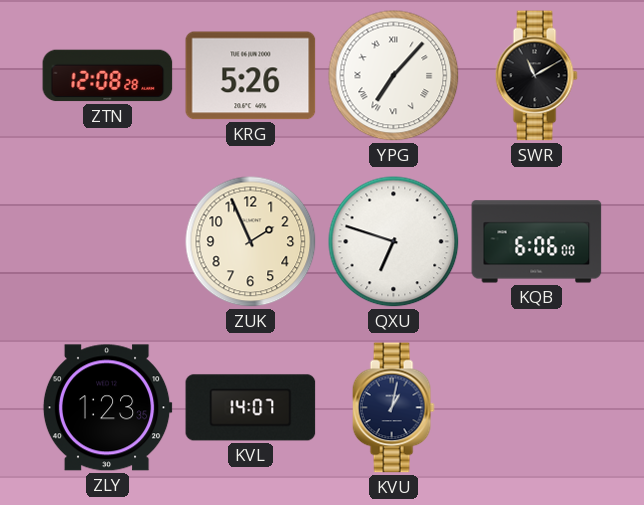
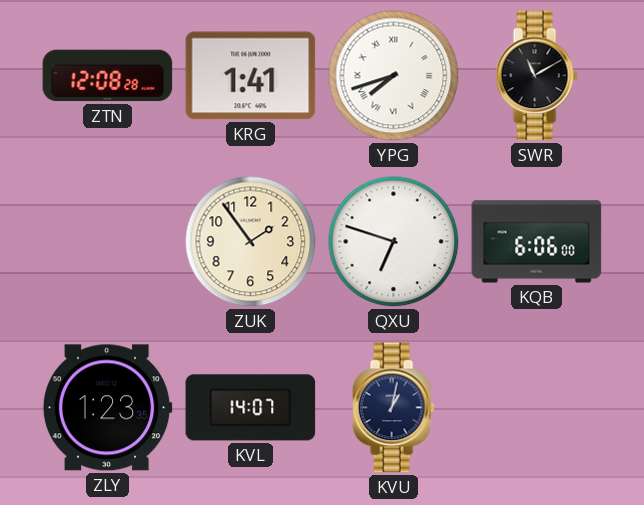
KRG: 5:26 -> 1:41
YPG: 7:07 -> 7:42
ZUK: 1:56 -> 1:54
